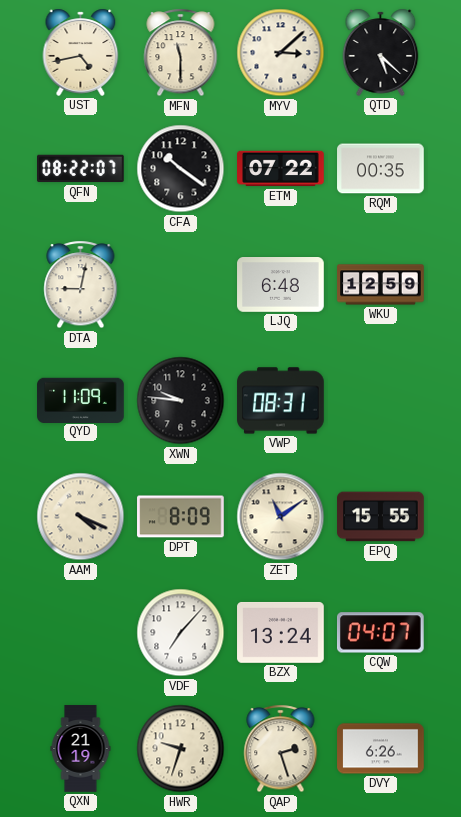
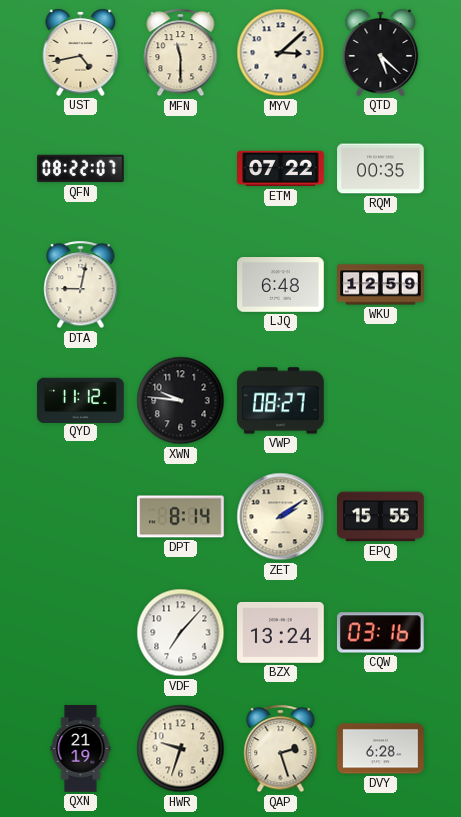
CFA: 10:21 -> none
QYD: 11:09 -> 11:12
VWP: 08:31 -> 08:27
AAM: 4:19 -> none
DPT: 8:09 -> 8:14
ZET: 11:09 -> 2:09
CQW: 04:07 -> 03:16
DVY: 6:26 -> 6:28
